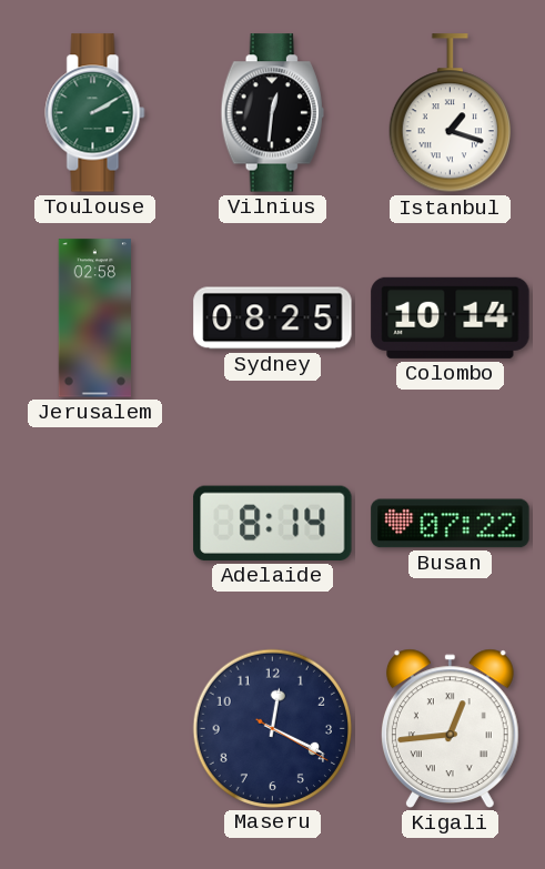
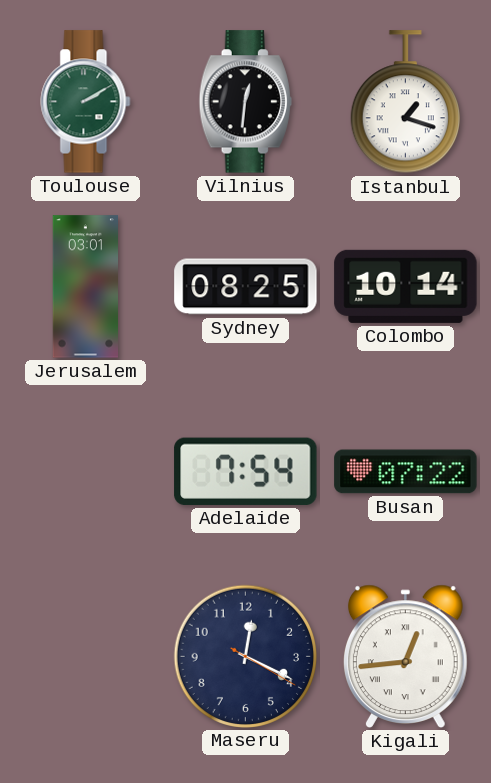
Jerusalem: 02:58 -> 03:01
Adelaide: 8:14 -> 7:54
